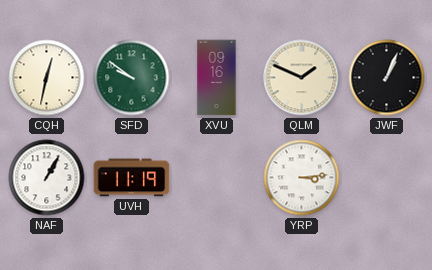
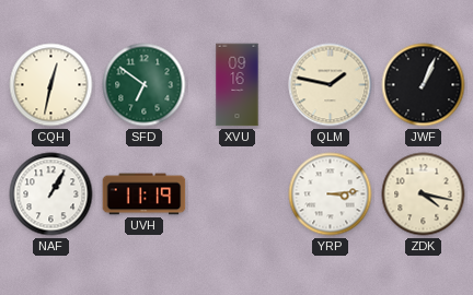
SFD: 9:51 -> 6:51
QLM: 1:49 -> 1:47
ZDK: none -> 4:17
